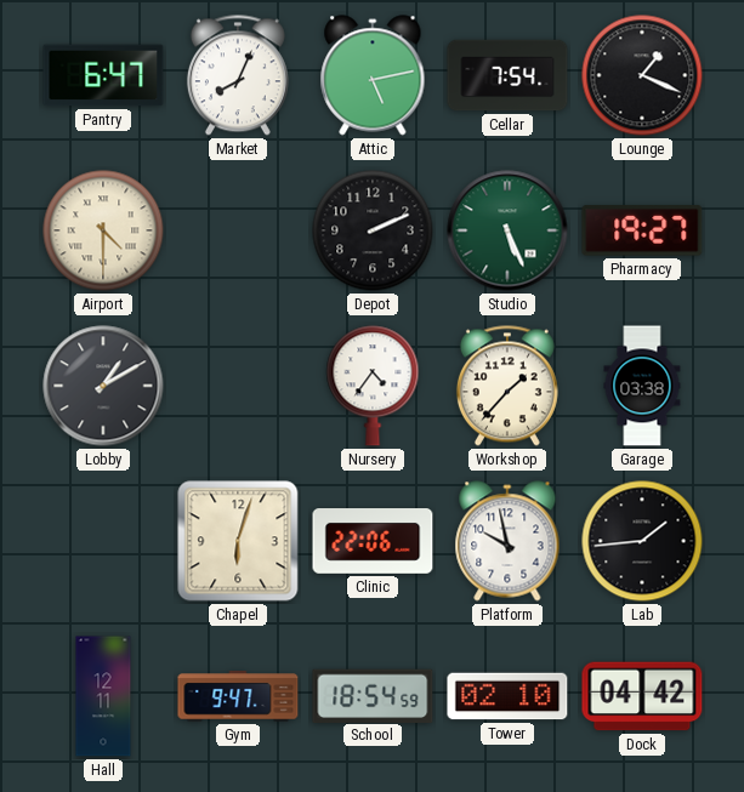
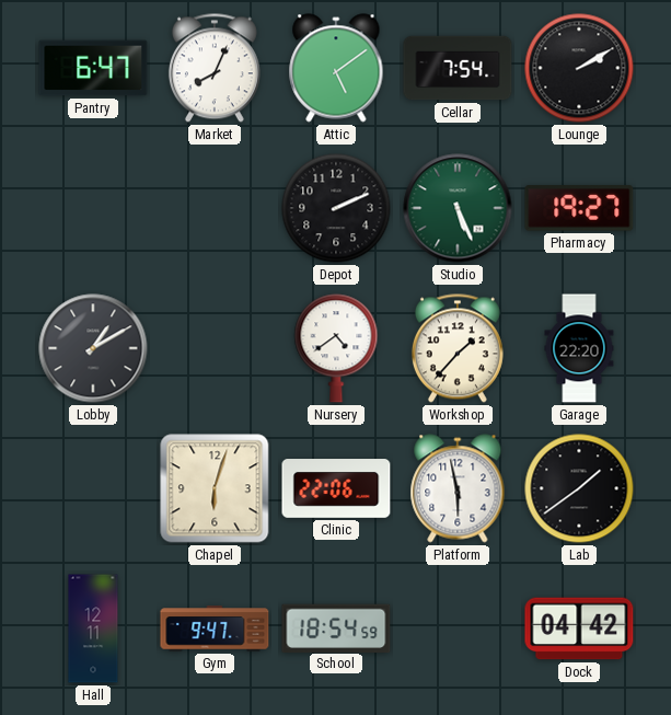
Attic: 5:13 -> 5:09
Lounge: 1:19 -> 2:10
Airport: 4:30 -> none
Nursery: 4:36 -> 4:39
Garage: 03:38 -> 22:20
Platform: 9:58 -> 5:58
Lab: 1:44 -> 1:39
Tower: 02:10 -> none
